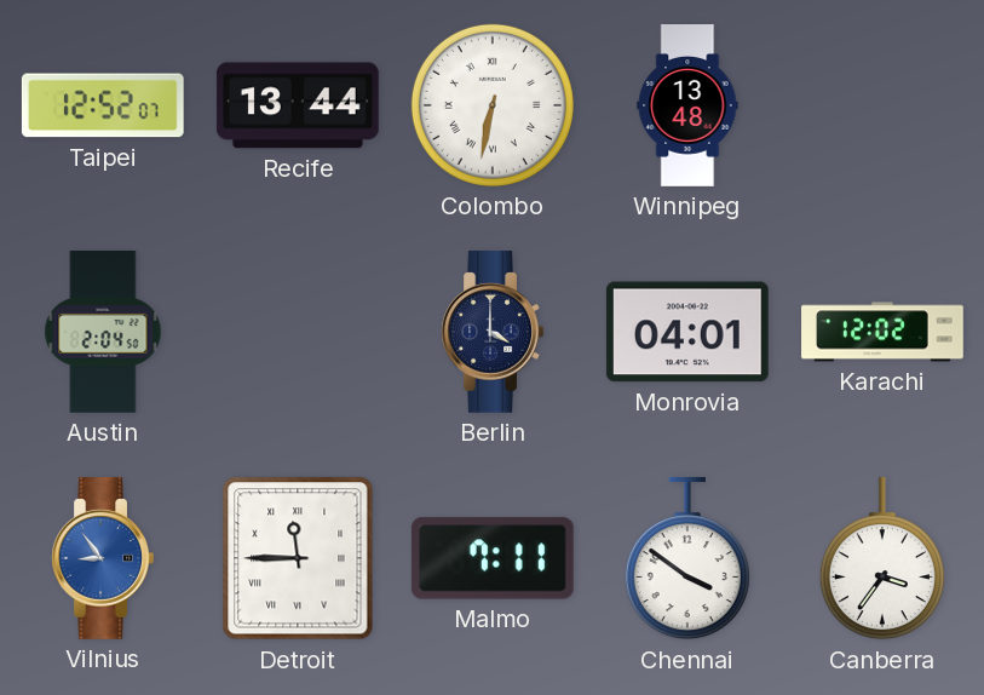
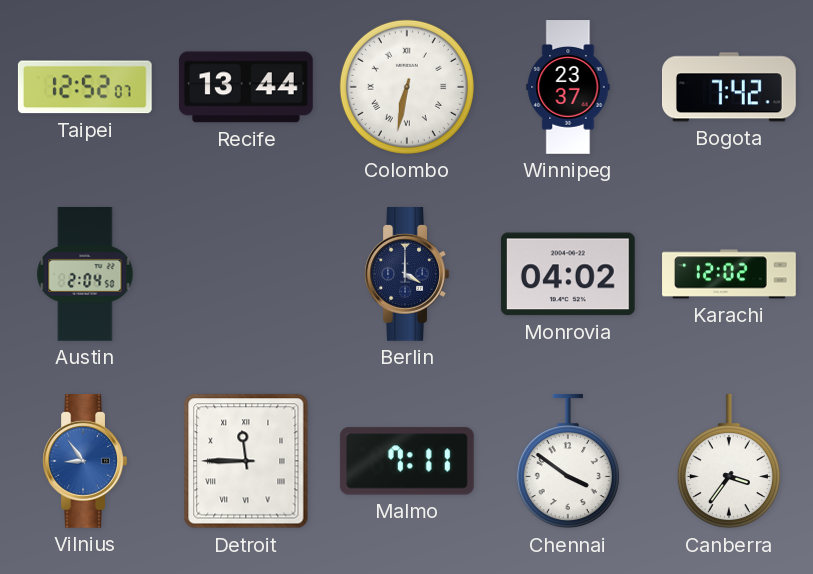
Winnipeg: 13:48 -> 23:37
Bogota: none -> 7:42
Monrovia: 04:01 -> 04:02
